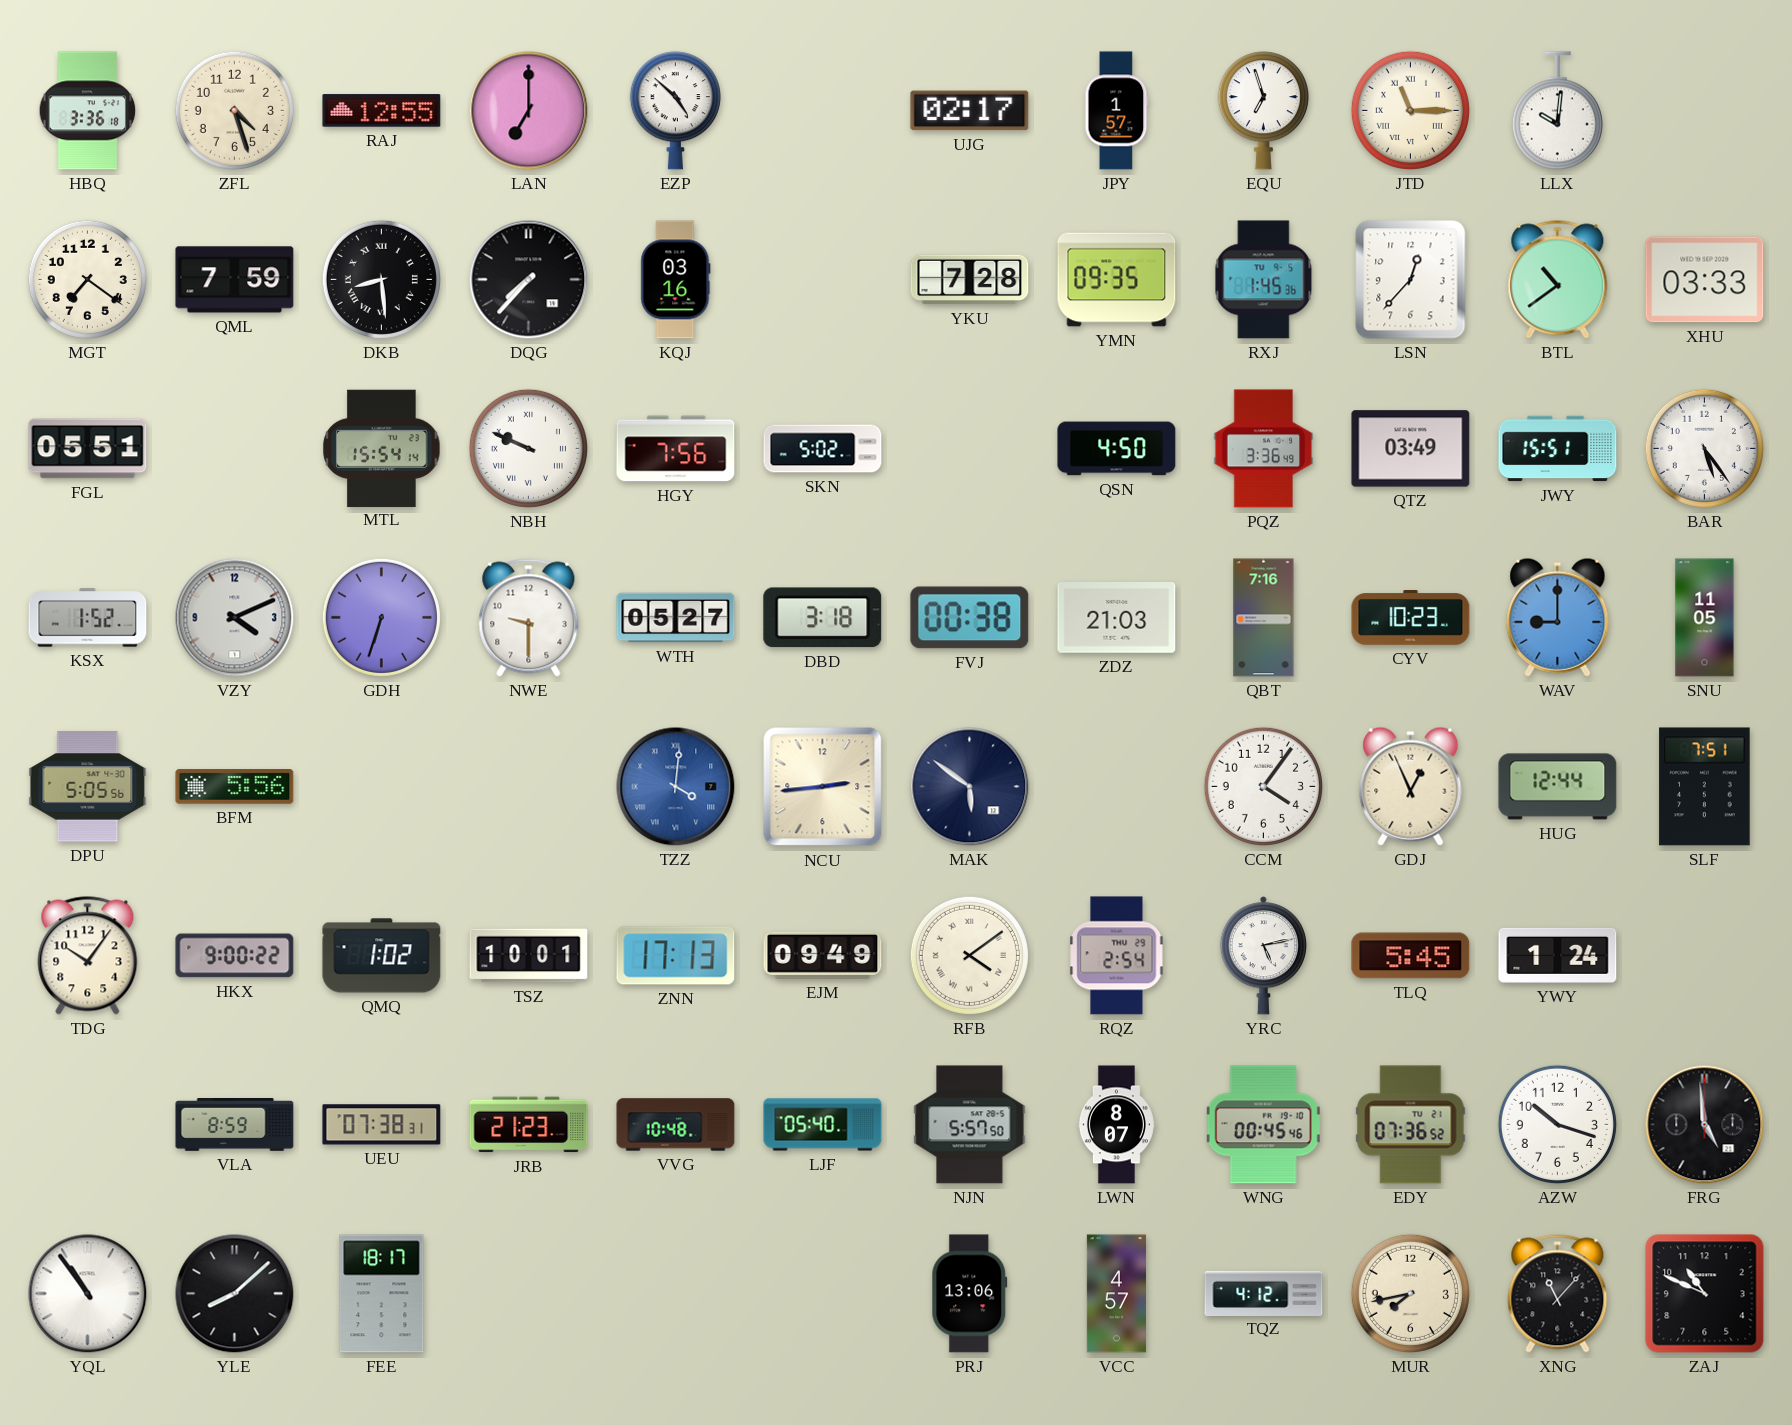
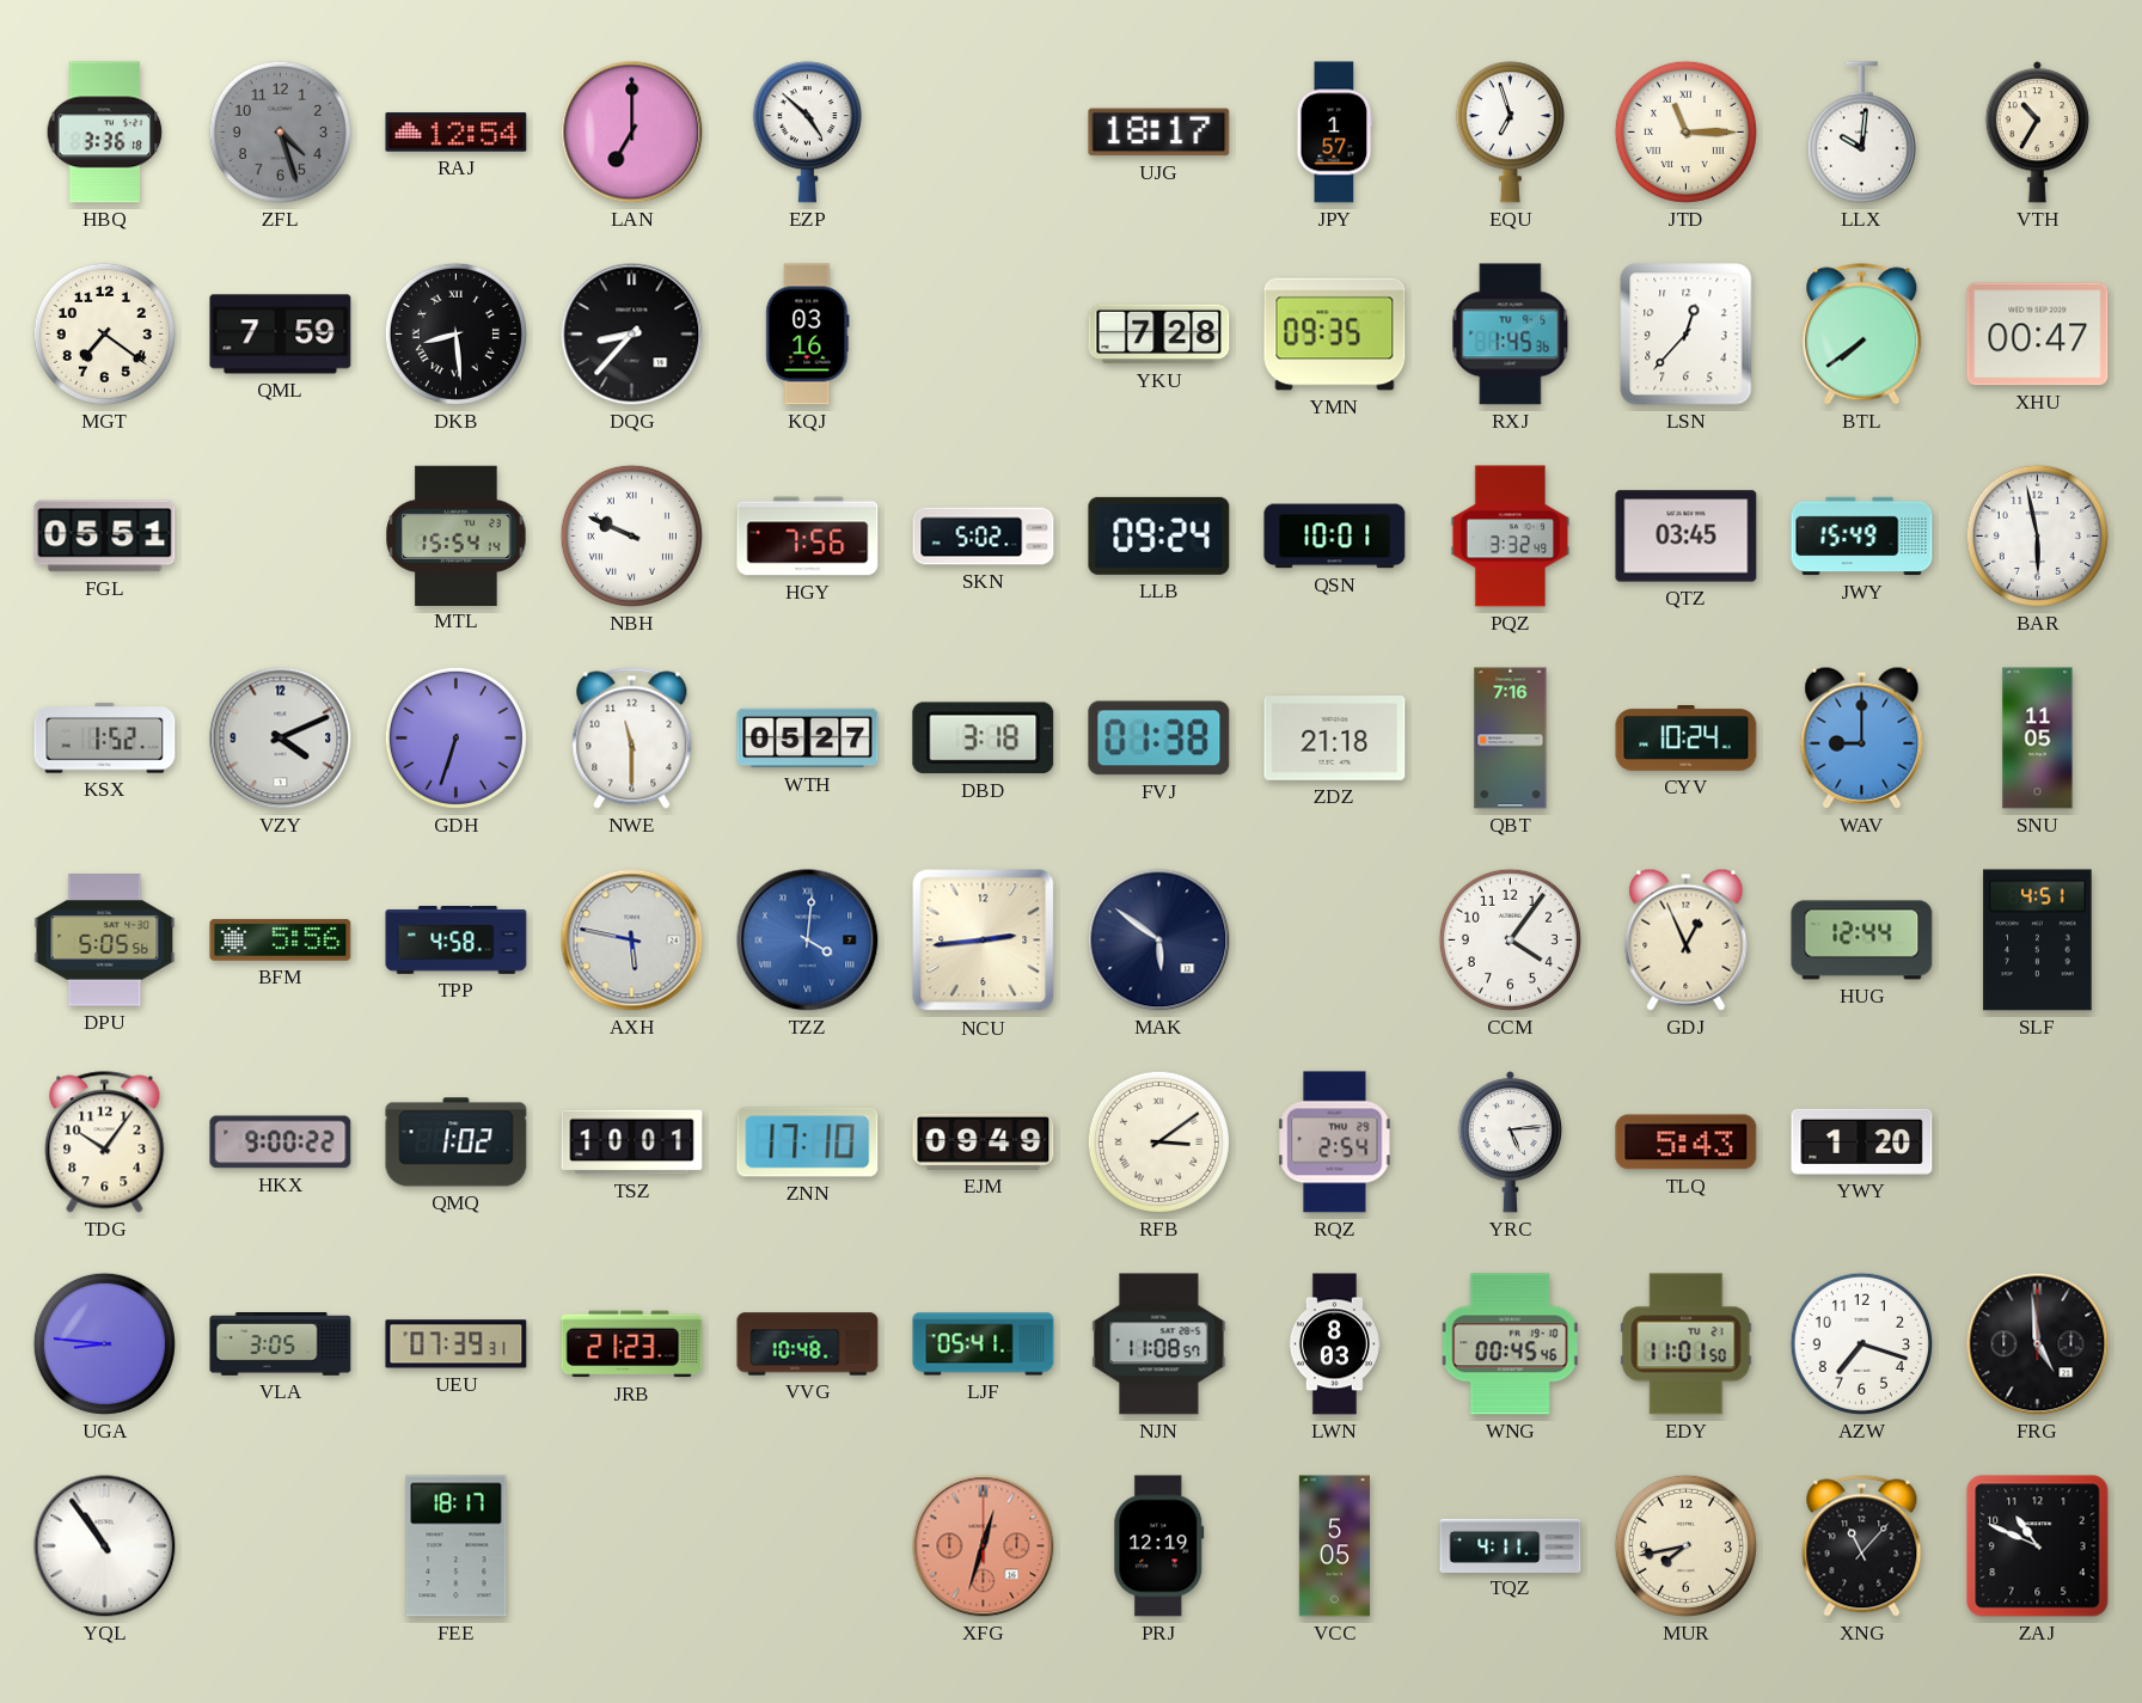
ZFL dial: cream -> grey
RAJ: 12:55 -> 12:54
UJG: 02:17 -> 18:17
VTH: none -> 10:35
DQG: 7:37 -> 8:37
BTL: 10:39 -> 7:39
XHU: 03:33 -> 00:47
LLB: none -> 09:24
QSN: 4:50 -> 10:01
PQZ: 3:36 -> 3:32
QTZ: 03:49 -> 03:45
JWY: 15:51 -> 15:49
BAR: 5:24 -> 5:58
NWE: 9:30 -> 11:30
FVJ: 00:38 -> 01:38
ZDZ: 21:03 -> 21:18
CYV: 10:23 -> 10:24
TPP: none -> 4:58
AXH: none -> 5:47
SLF: 7:51 -> 4:51
ZNN: 17:13 -> 17:10
RFB: 4:09 -> 3:09
YRC: 5:13 -> 5:14
TLQ: 5:45 -> 5:43
YWY: 1:24 -> 1:20
UGA: none -> 8:46
VLA: 8:59 -> 3:05
UEU: 07:38 -> 07:39
LJF: 05:40 -> 05:41
NJN: 5:57 -> 11:08
LWN: 8:07 -> 8:03
EDY: 07:36 -> 11:01
AZW: 10:18 -> 7:18
YLE: 8:08 -> none
XFG: none -> 12:33
PRJ: 13:06 -> 12:19
VCC: 4:57 -> 5:05
TQZ: 4:12 -> 4:11
